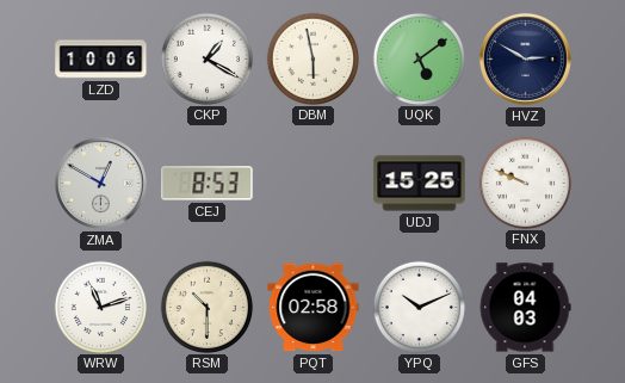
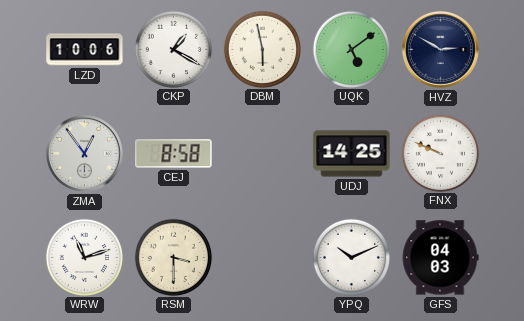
ZMA: 12:50 -> 12:54
CEJ: 8:53 -> 8:58
UDJ: 15:25 -> 14:25
RSM: 10:30 -> 3:30
PQT: 02:58 -> none
